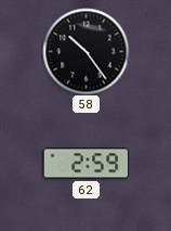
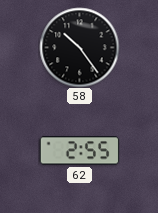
62: 2:59 -> 2:55
